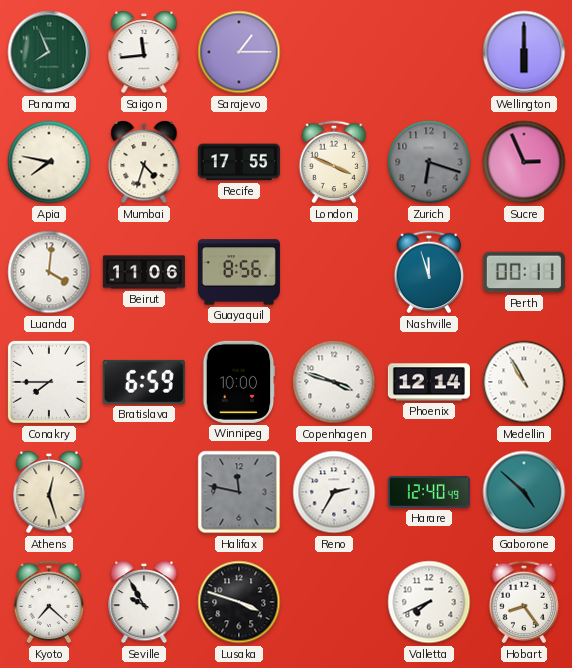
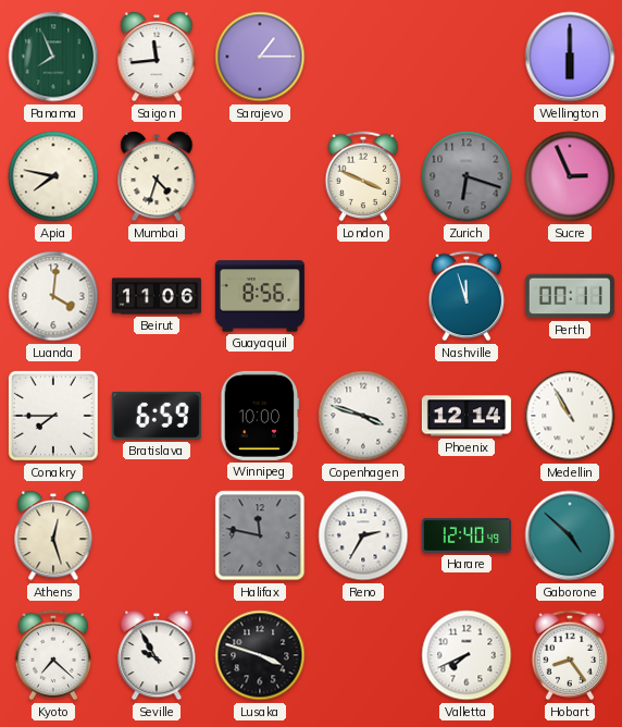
Recife: 17:55 -> none
